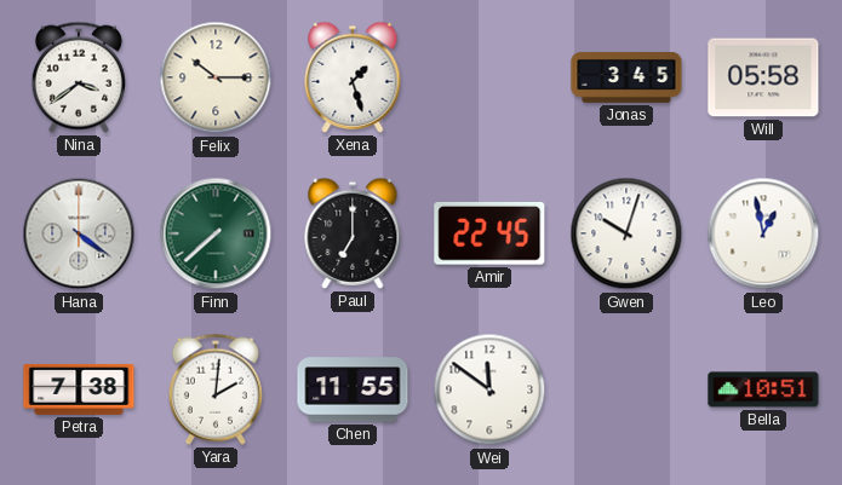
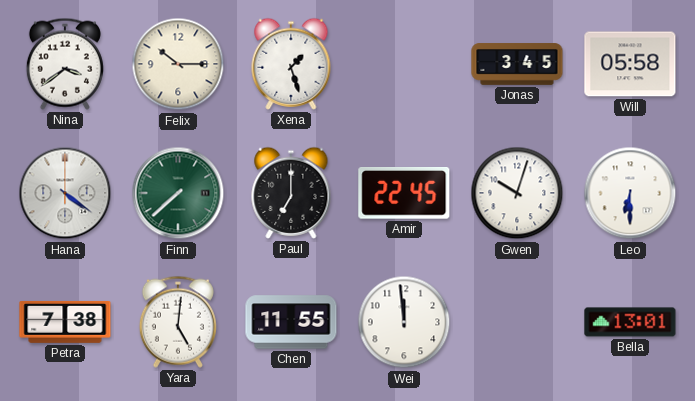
Leo: 12:58 -> 6:30
Yara: 2:01 -> 5:01
Wei: 11:51 -> 11:59
Bella: 10:51 -> 13:01
